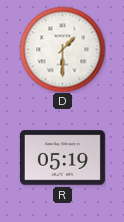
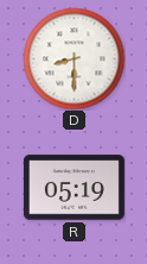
D: 1:30 -> 8:30
